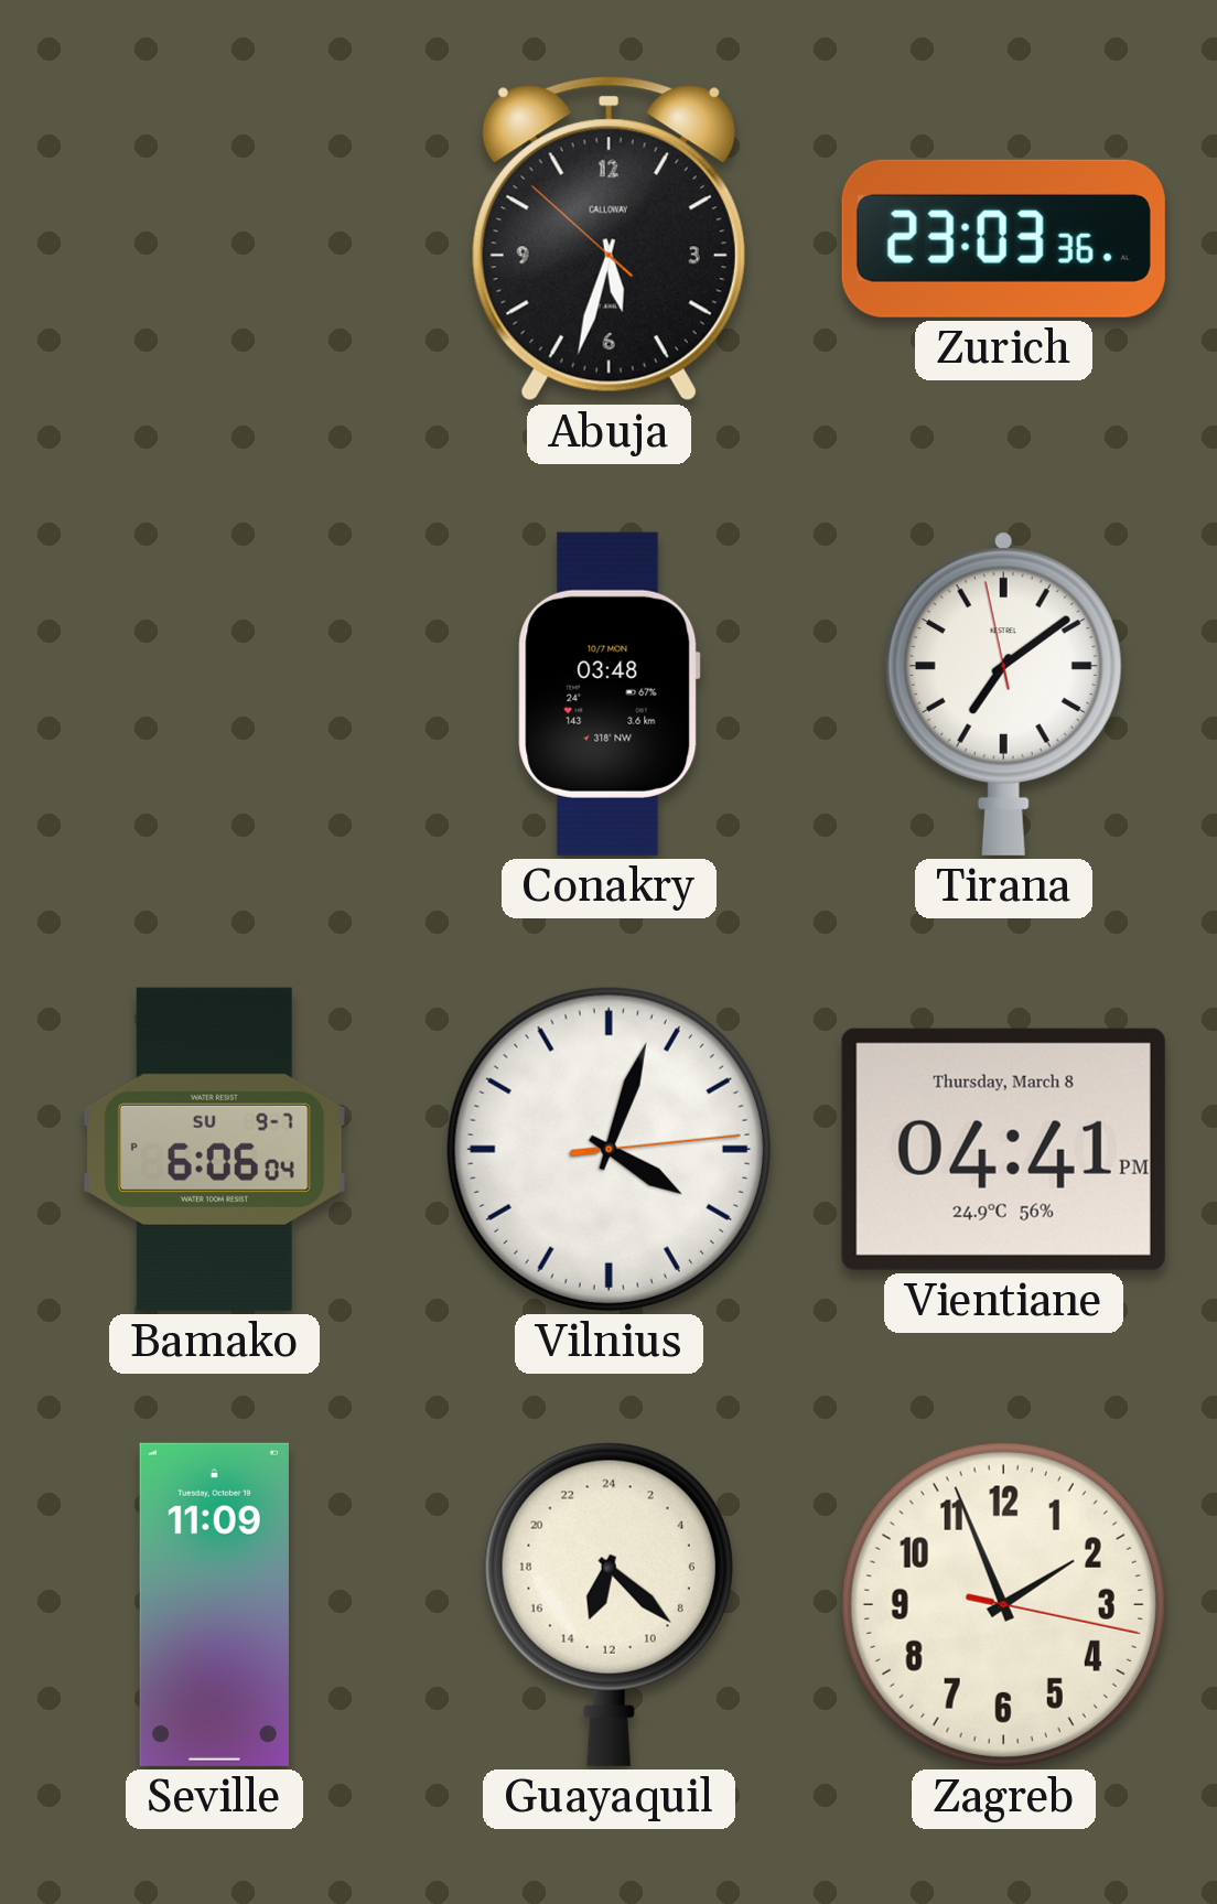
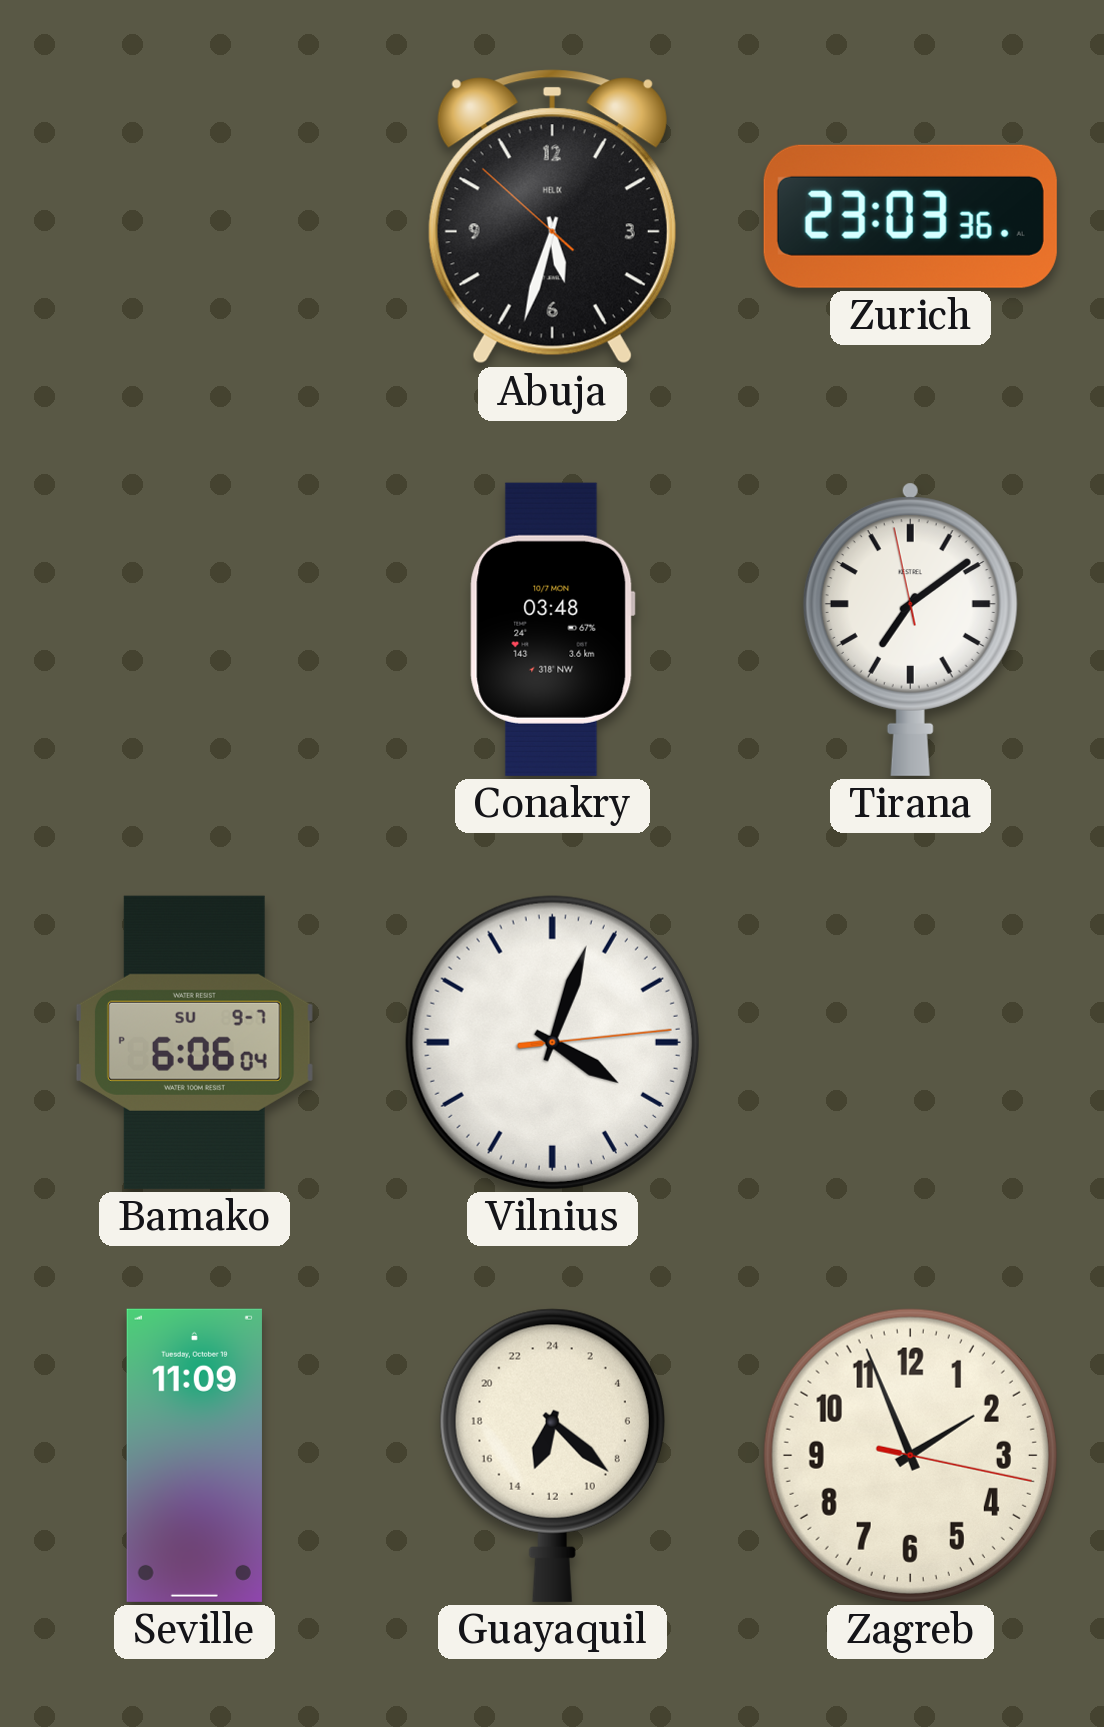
Abuja brand: CALLOWAY -> HELIX
Vientiane: 04:41 -> none
